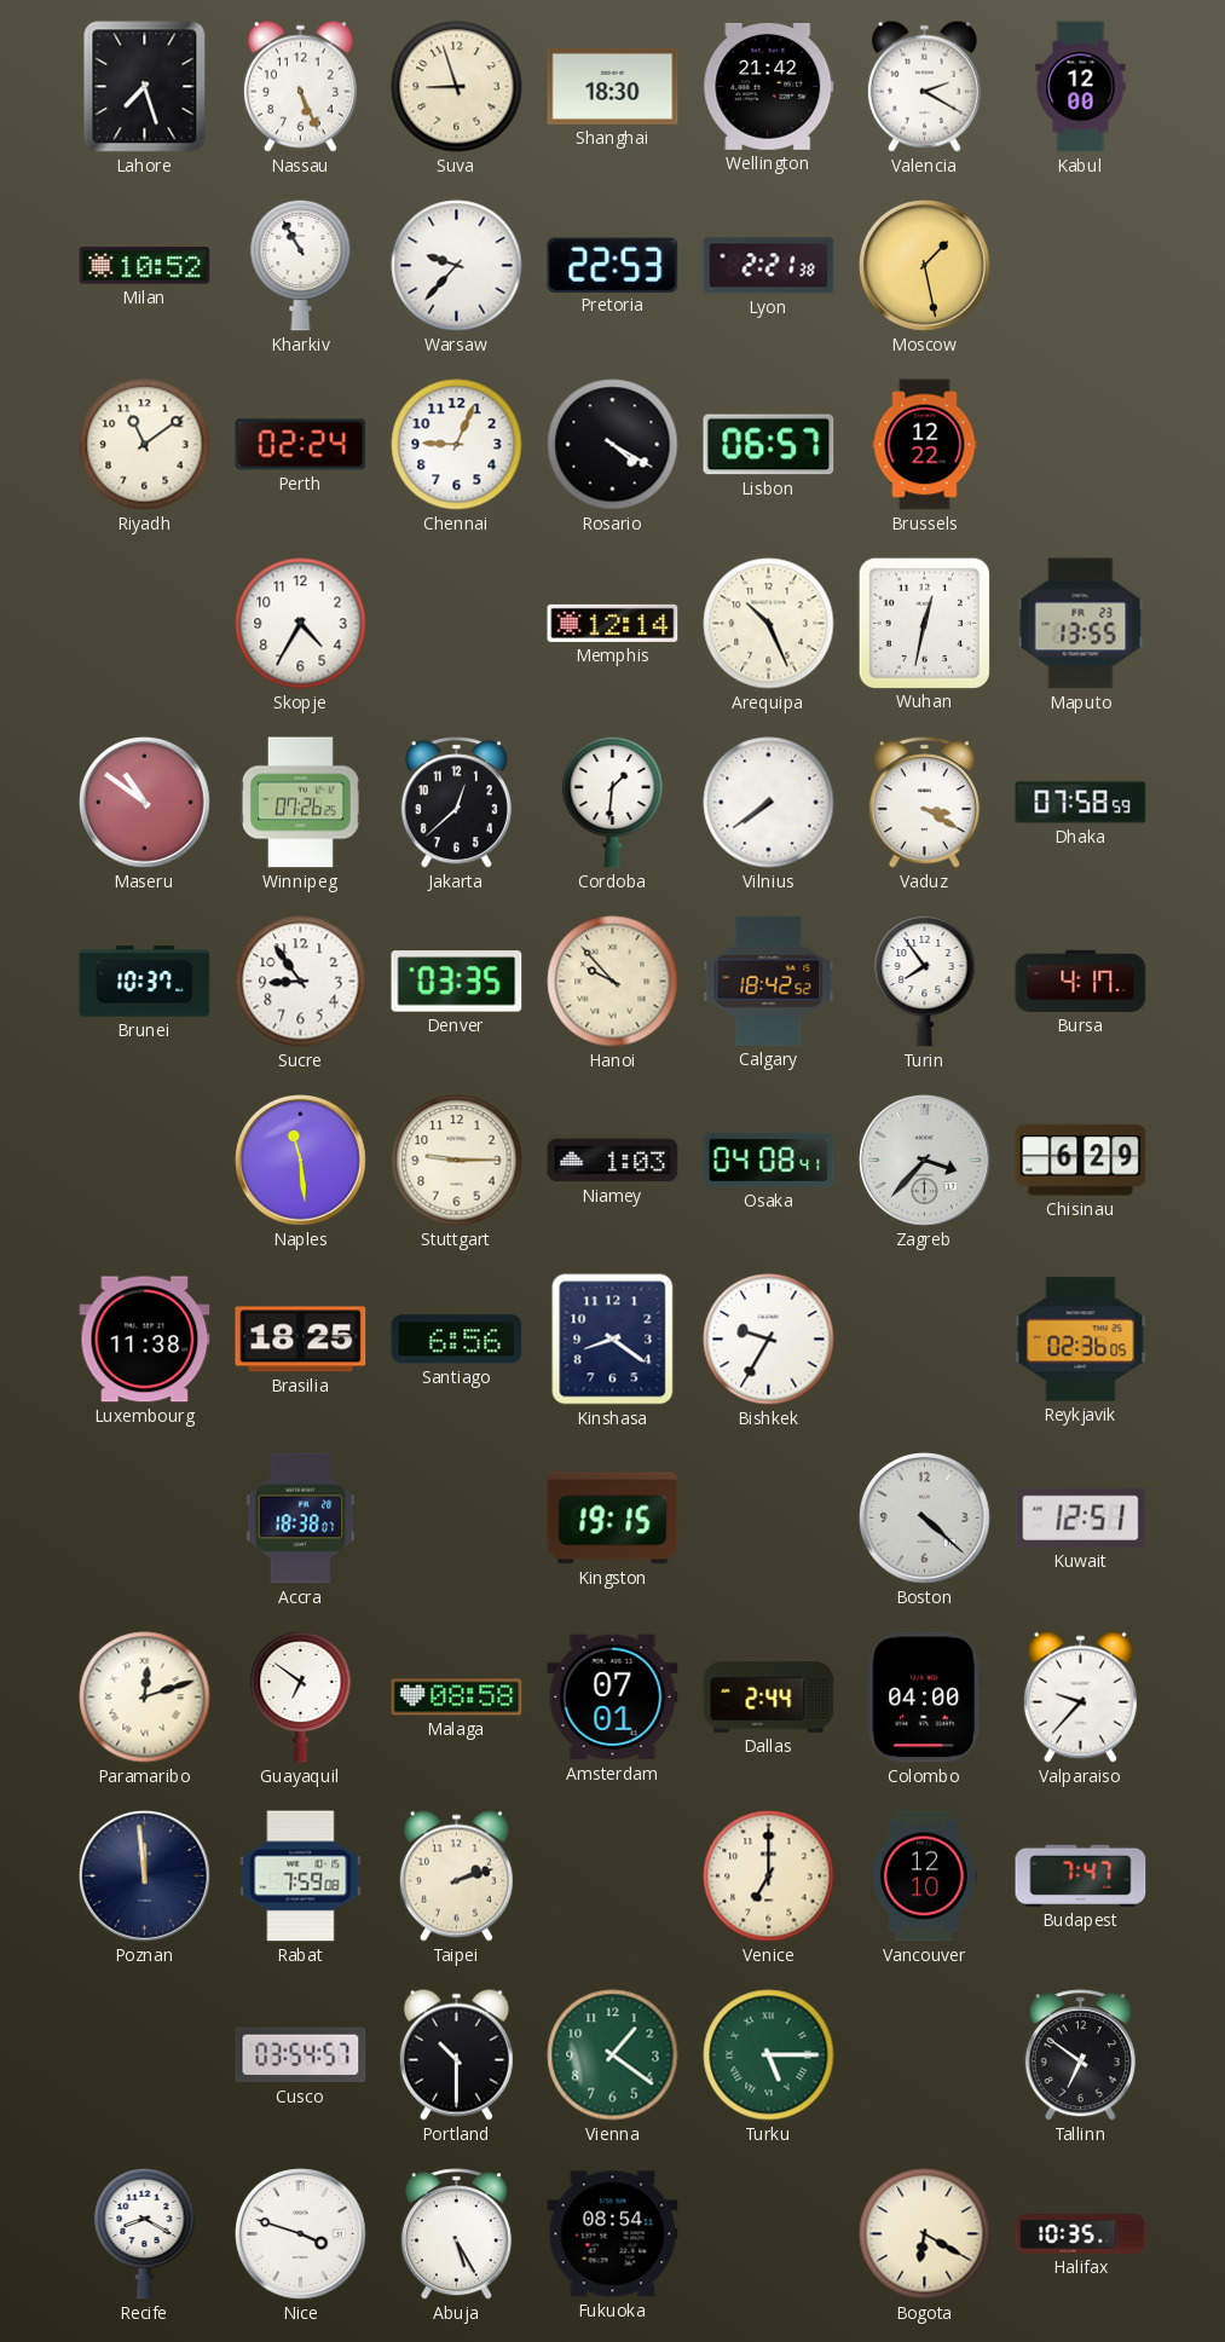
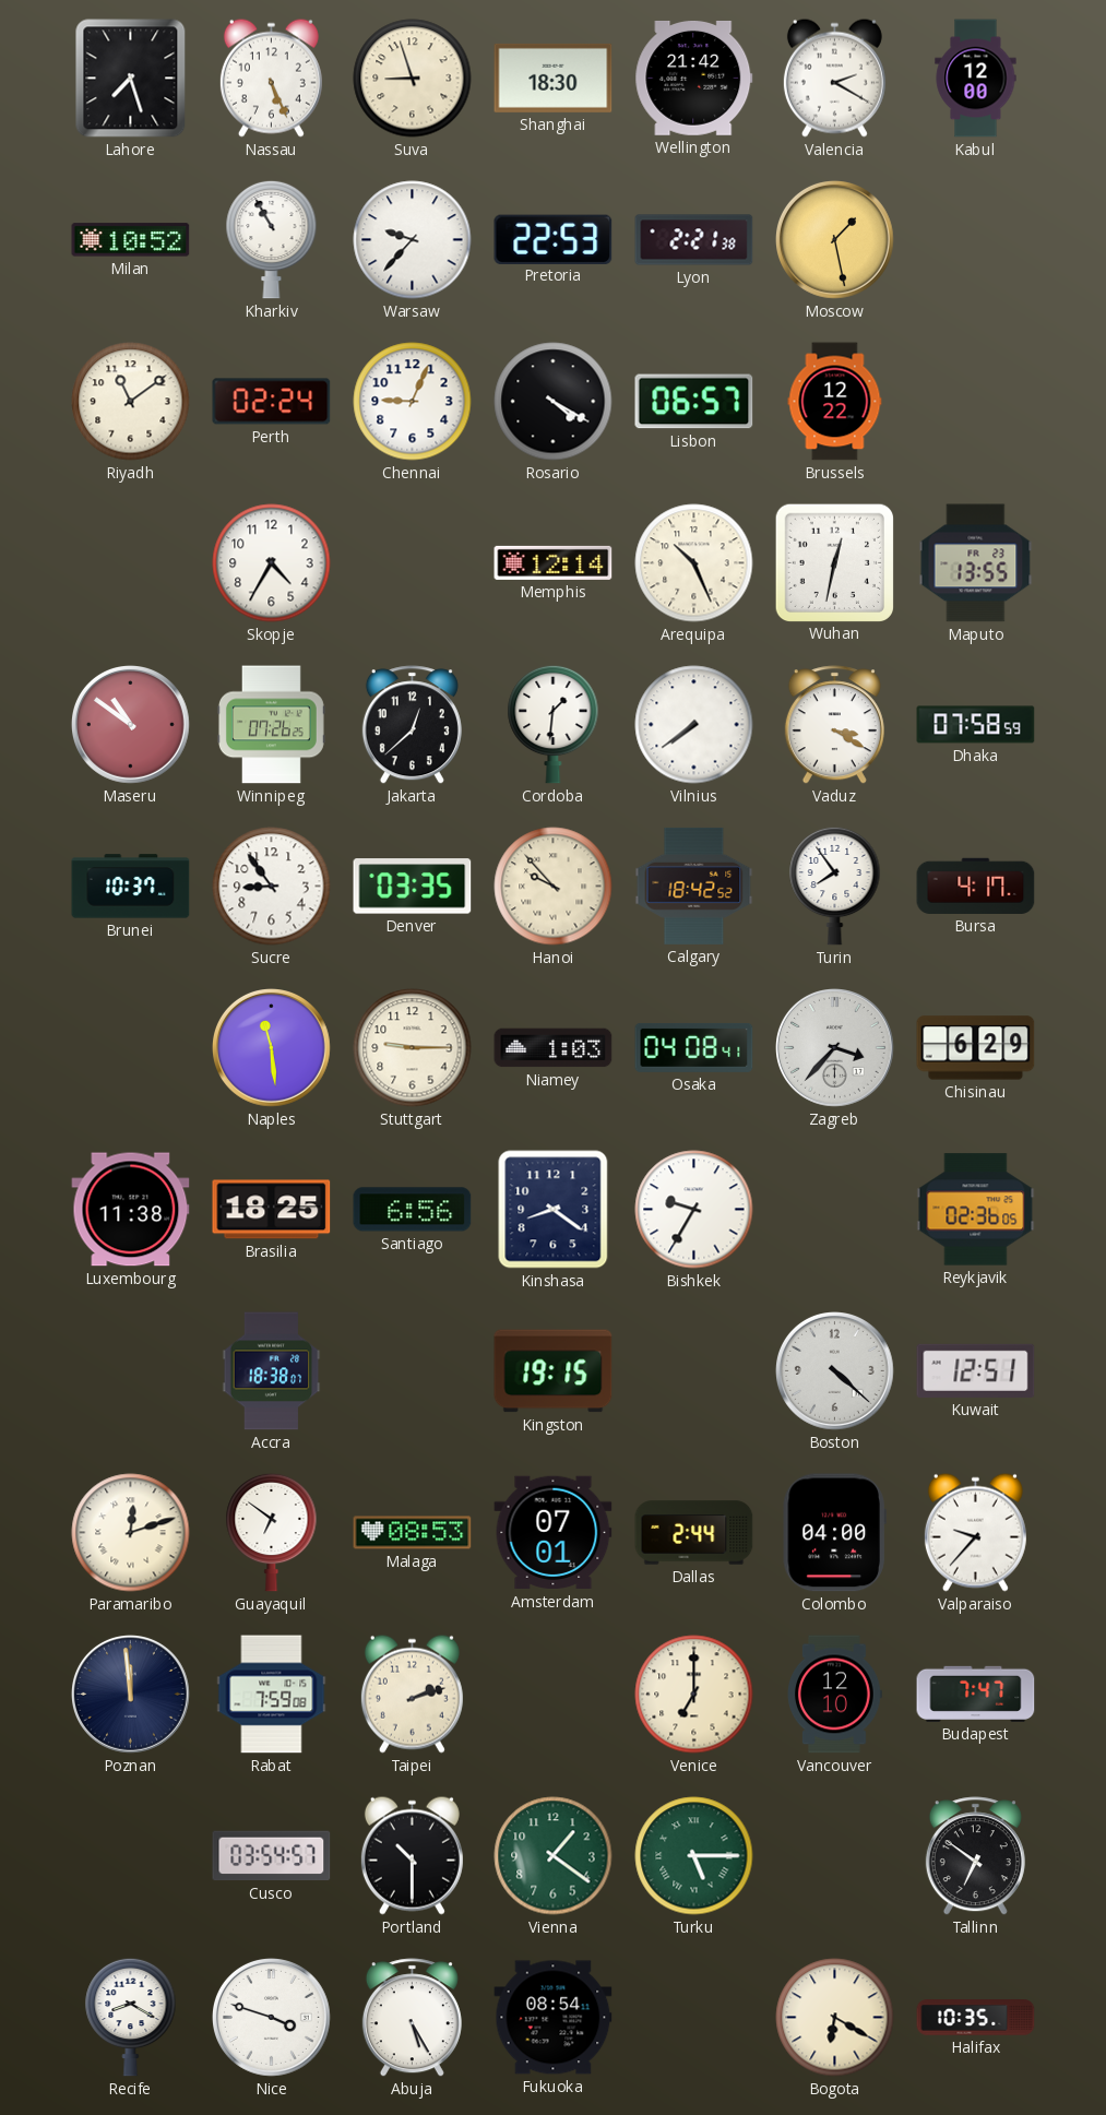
Malaga: 08:58 -> 08:53
